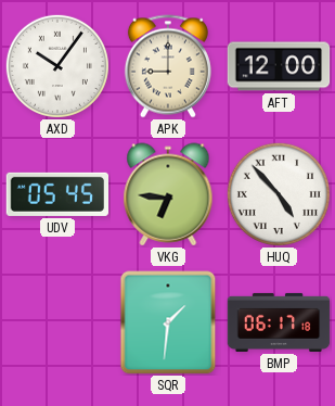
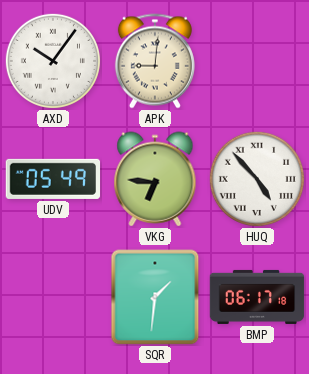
APK: 9:00 -> 9:01
AFT: 12:00 -> none
UDV: 05:45 -> 05:49
